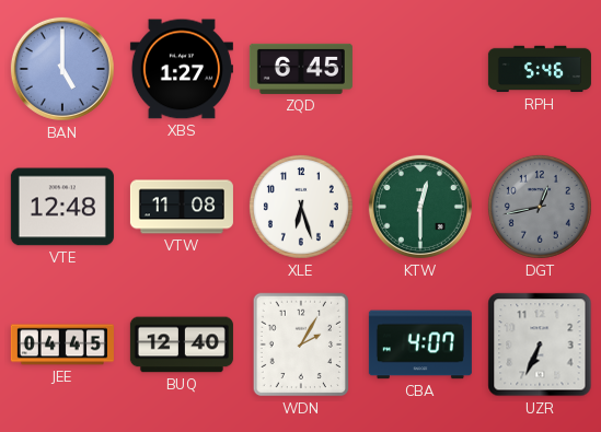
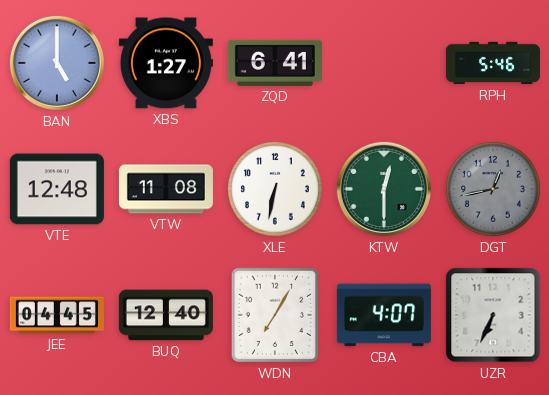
ZQD: 6:45 -> 6:41
XLE: 6:27 -> 6:32
WDN: 2:05 -> 7:05
